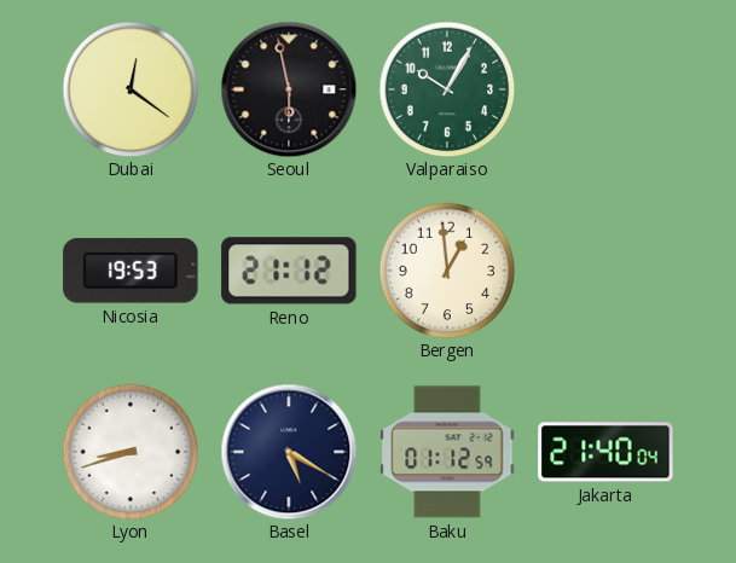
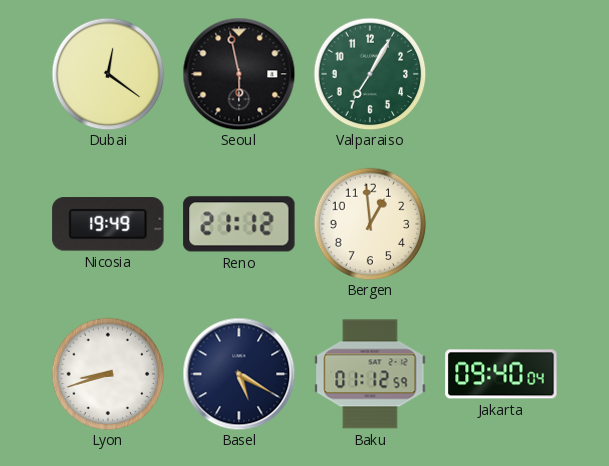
Valparaiso: 10:05 -> 7:05
Nicosia: 19:53 -> 19:49
Jakarta: 21:40 -> 09:40
